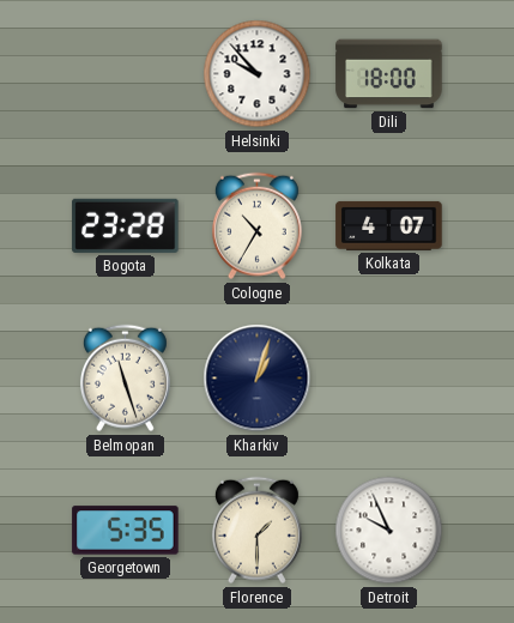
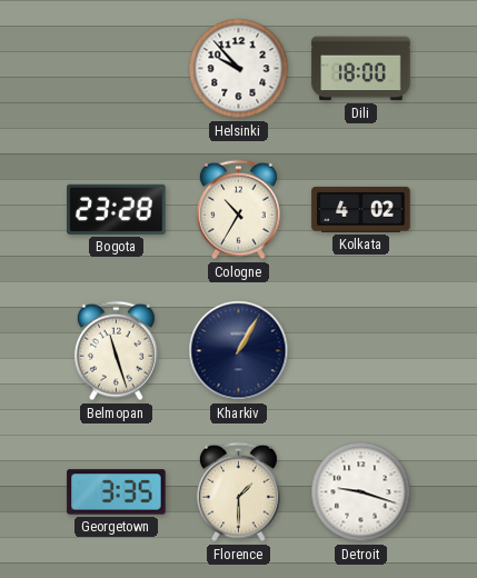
Kolkata: 4:07 -> 4:02
Kharkiv: 1:03 -> 1:05
Georgetown: 5:35 -> 3:35
Detroit: 9:56 -> 9:18
